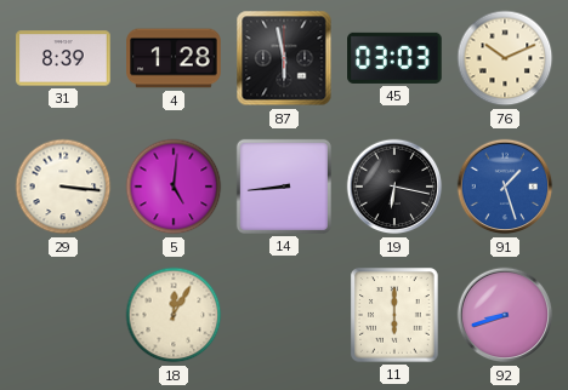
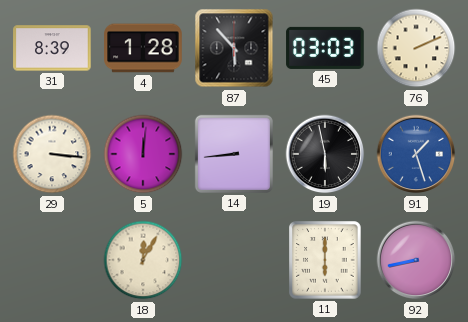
87: 5:58 -> 5:53
76: 10:11 -> 2:11
5: 5:01 -> 12:01
19: 6:17 -> 5:58
92: 8:42 -> 8:43
